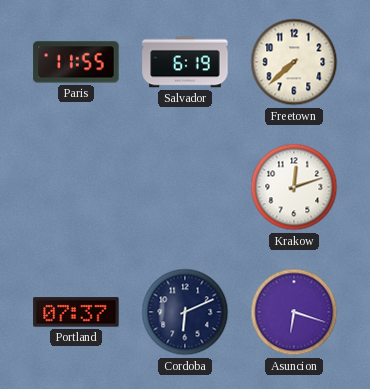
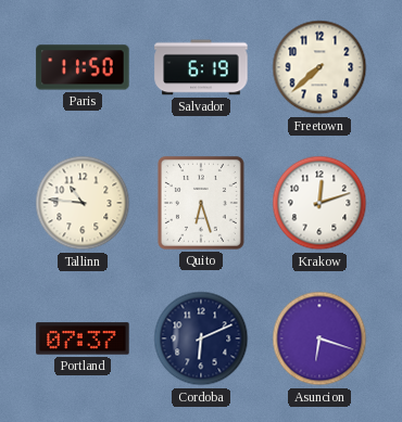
Paris: 11:55 -> 11:50
Tallinn: none -> 10:46
Quito: none -> 6:27
